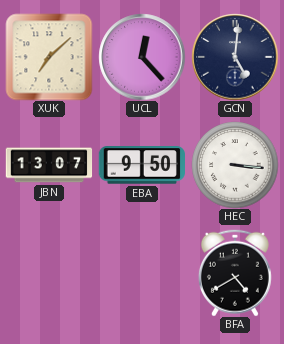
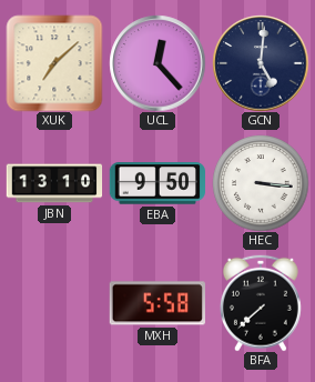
JBN: 13:07 -> 13:10
MXH: none -> 5:58
BFA: 4:40 -> 7:38
